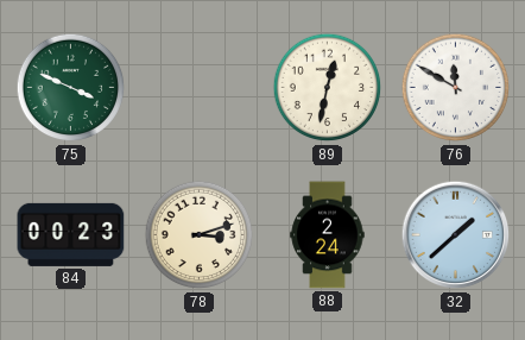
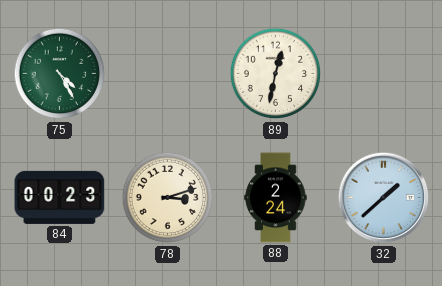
75: 3:49 -> 4:25
76: 11:50 -> none
